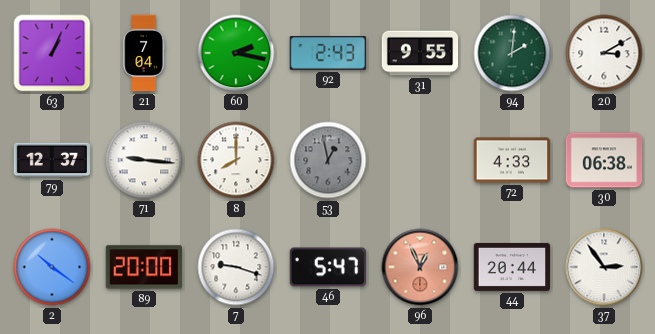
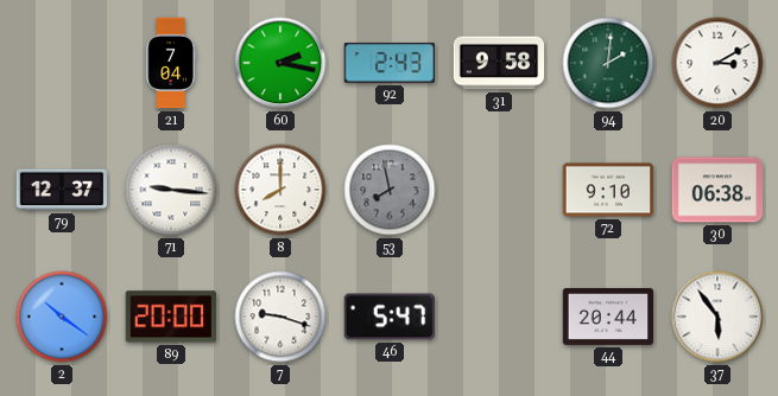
63: 1:04 -> none
31: 9:55 -> 9:58
53: 12:58 -> 7:58
72: 4:33 -> 9:10
96: 12:56 -> none
37: 2:54 -> 5:54
